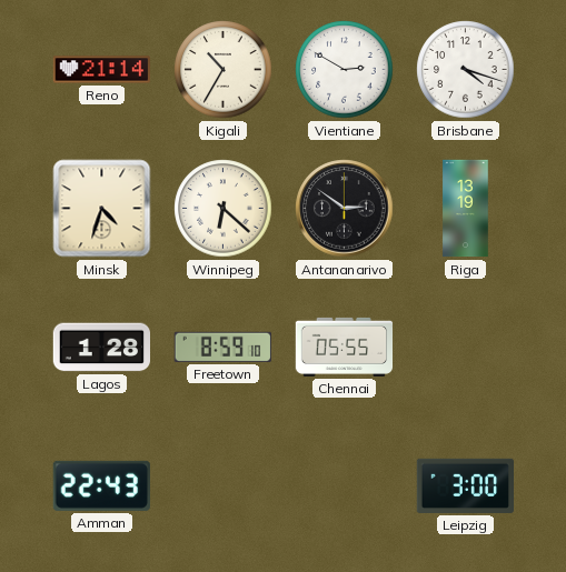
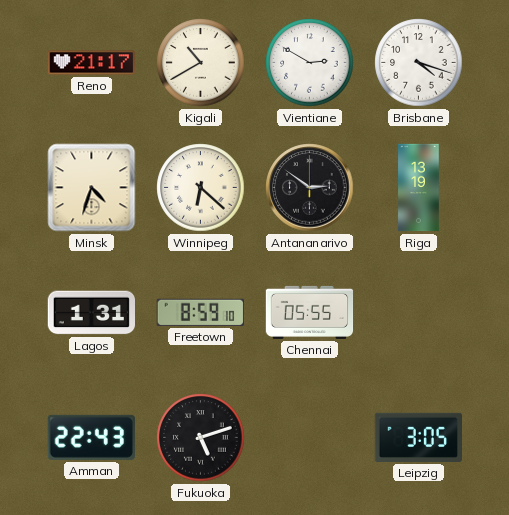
Reno: 21:14 -> 21:17
Kigali: 10:35 -> 10:40
Lagos: 1:28 -> 1:31
Fukuoka: none -> 5:12
Leipzig: 3:00 -> 3:05
